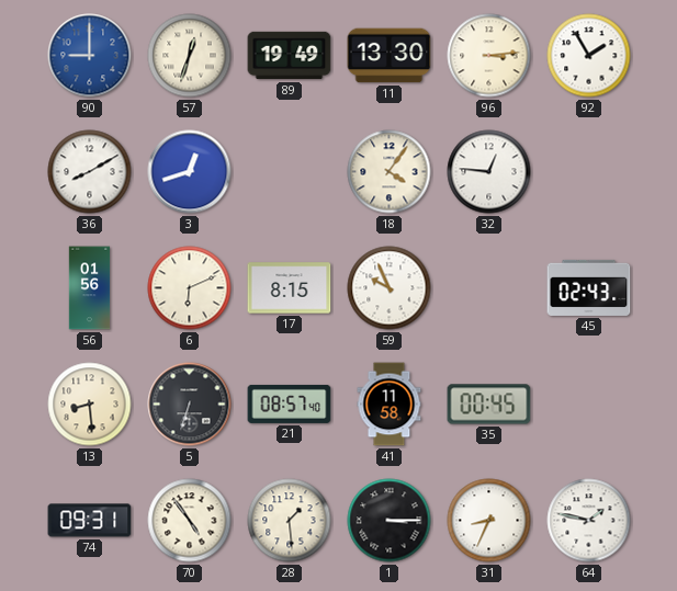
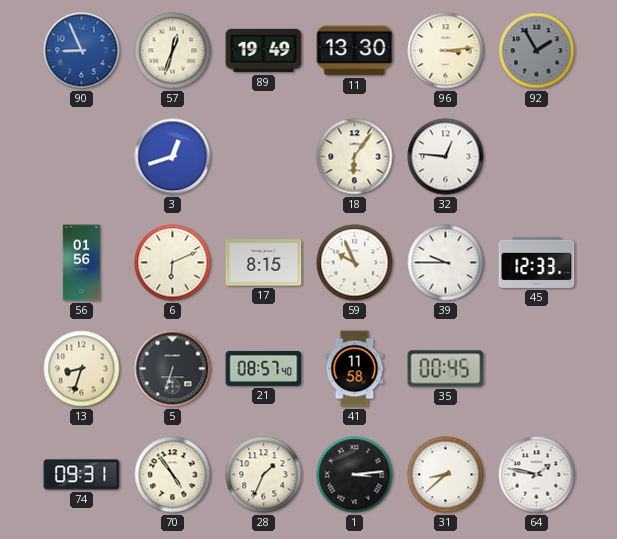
90: 9:00 -> 8:56
92 dial: white -> grey
36: 8:10 -> none
18: 4:06 -> 6:06
39: none -> 9:45
45: 02:43 -> 12:33
13: 8:29 -> 8:33
28: 1:29 -> 1:34
1: 3:15 -> 3:14
31: 8:34 -> 8:38
